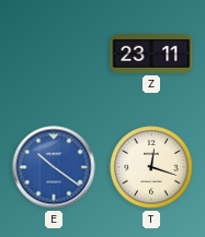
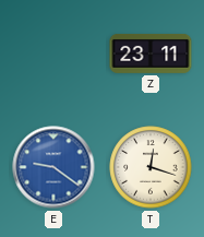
E: 10:21 -> 9:21
